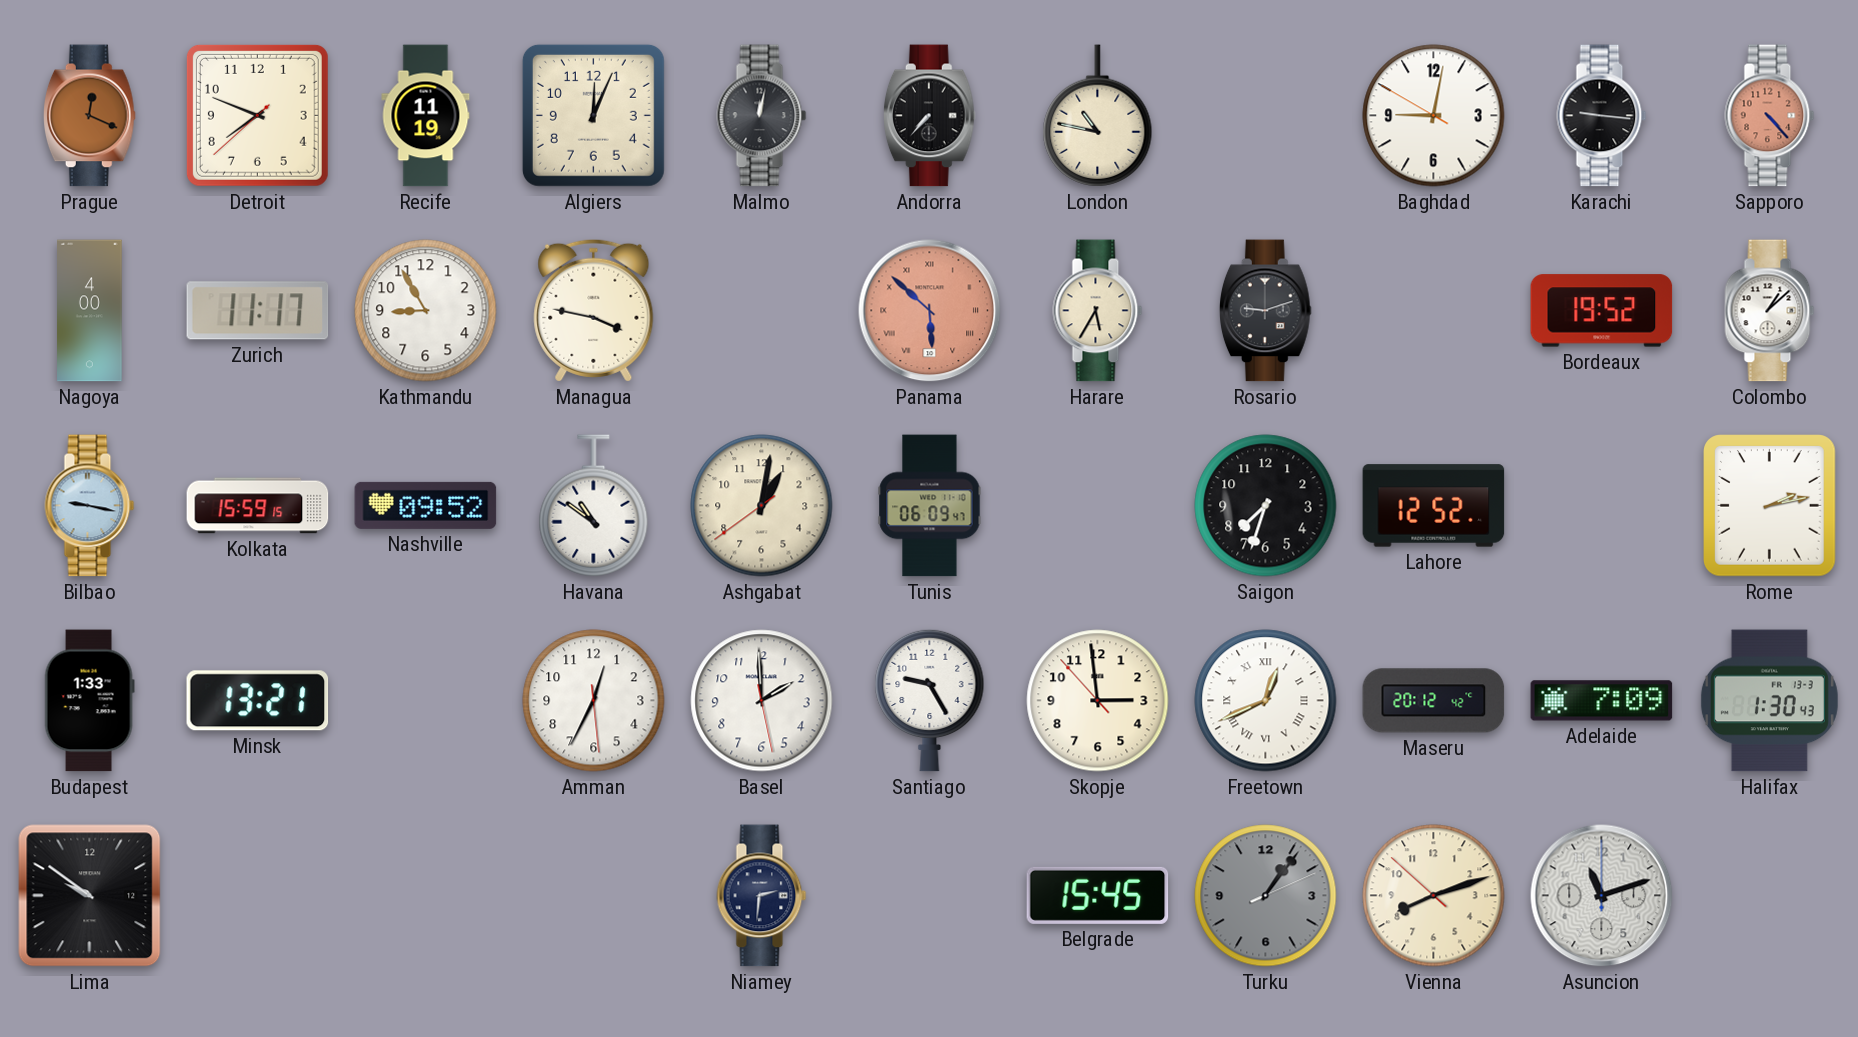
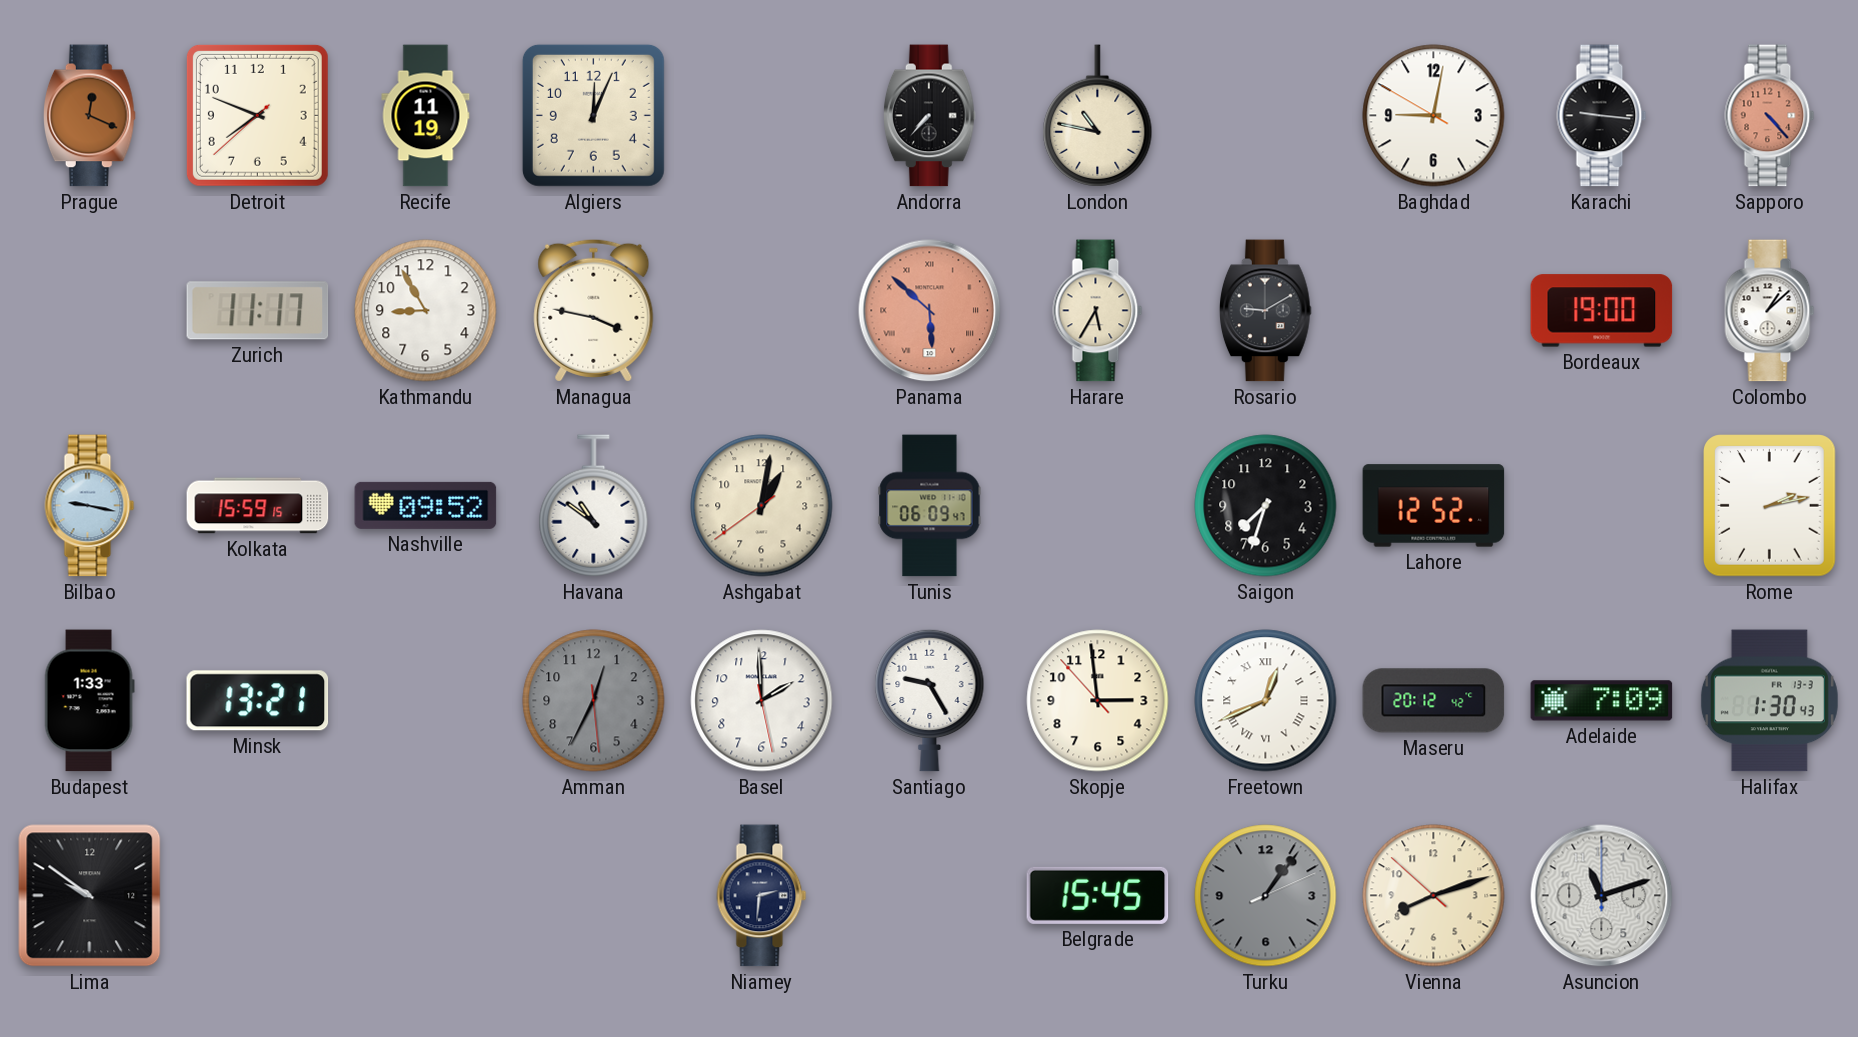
Malmo: 12:02 -> none
Nagoya: 4:00 -> none
Rosario: 9:12 -> 9:10
Bordeaux: 19:52 -> 19:00
Amman dial: white -> grey
